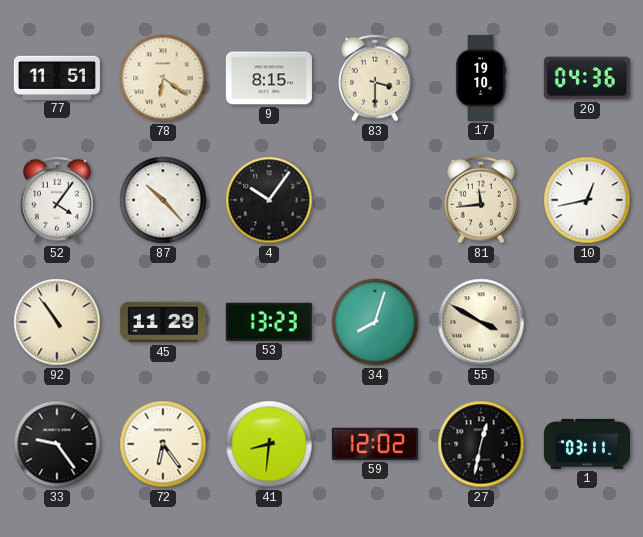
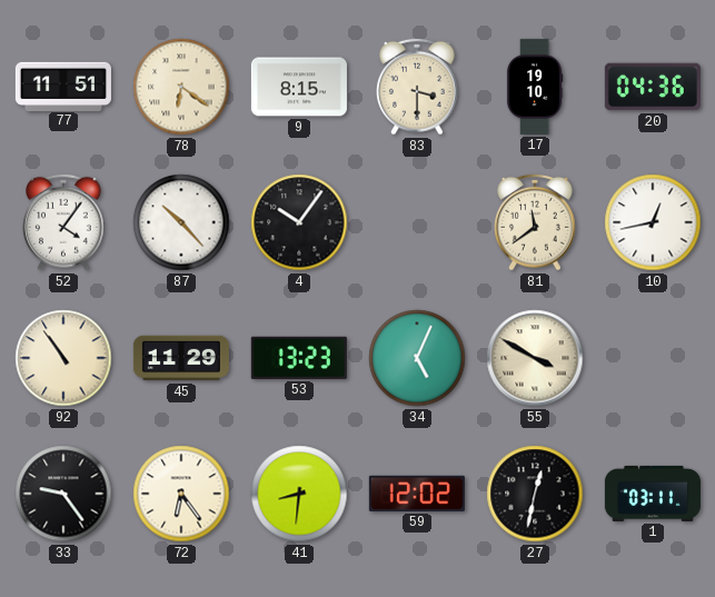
81: 11:44 -> 11:39
34: 8:03 -> 5:04
